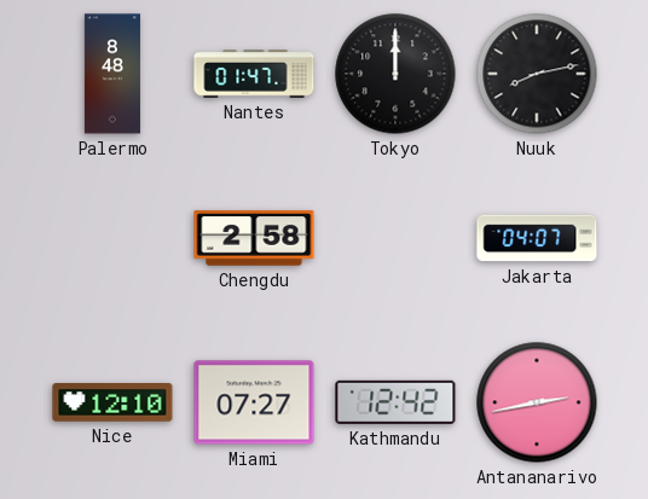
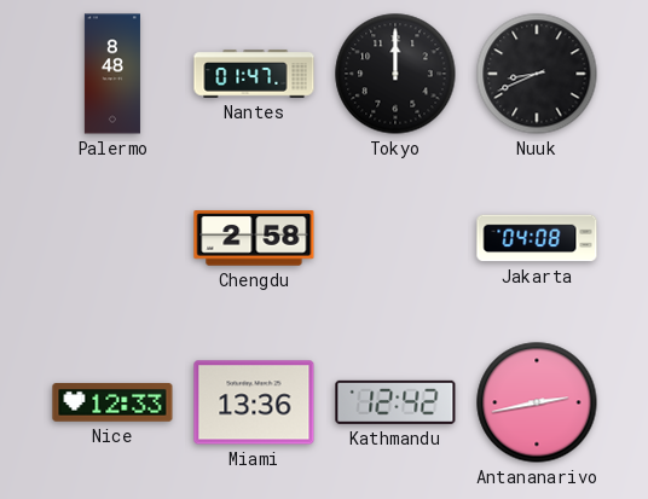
Nuuk: 8:13 -> 8:41
Jakarta: 04:07 -> 04:08
Nice: 12:10 -> 12:33
Miami: 07:27 -> 13:36
